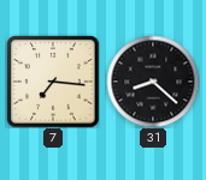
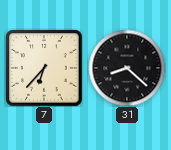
7: 7:16 -> 6:37
